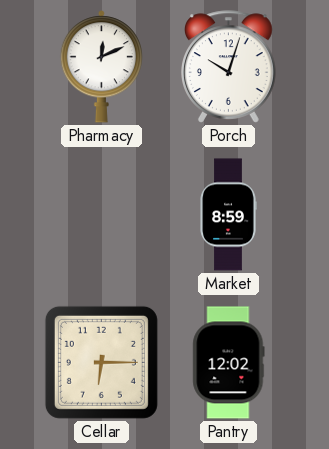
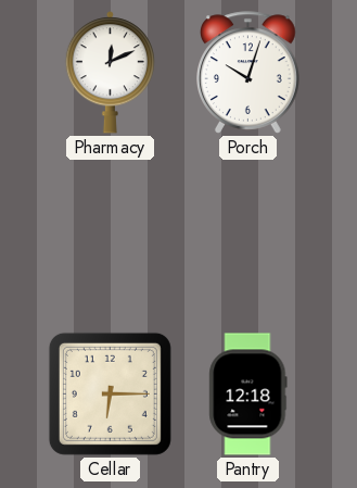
Market: 8:59 -> none
Pantry: 12:02 -> 12:18
